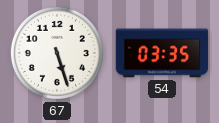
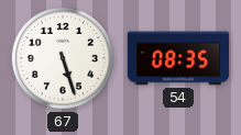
54: 03:35 -> 08:35
